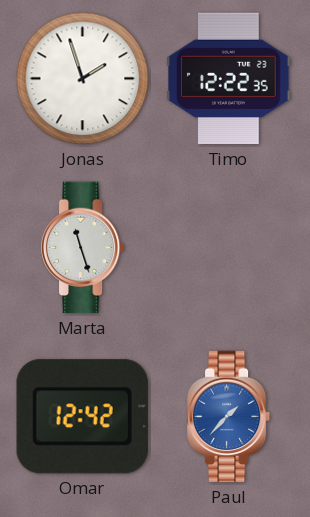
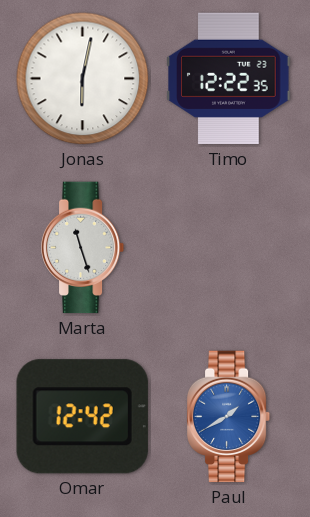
Jonas: 1:57 -> 6:02
Paul: 1:37 -> 1:40
